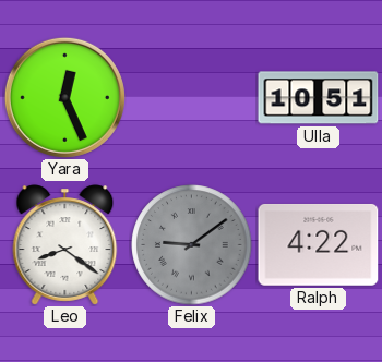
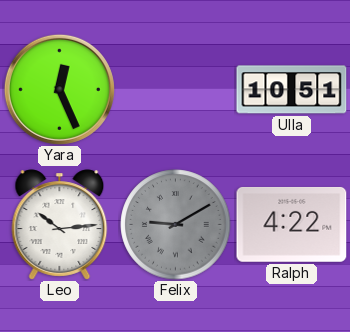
Leo: 8:21 -> 10:14
Felix: 9:09 -> 9:10
